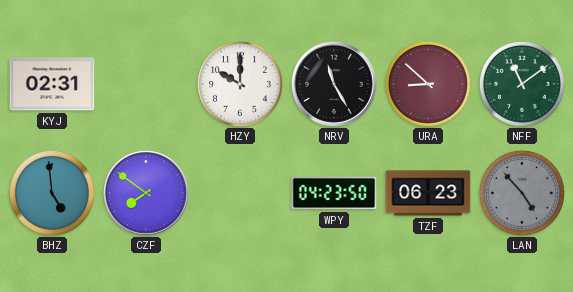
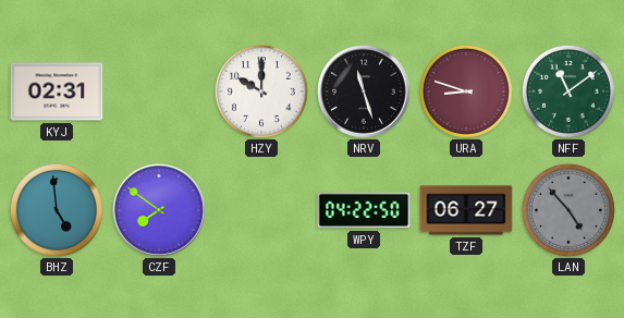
NRV: 11:25 -> 11:27
URA: 8:52 -> 8:48
WPY: 04:23 -> 04:22
TZF: 06:23 -> 06:27
